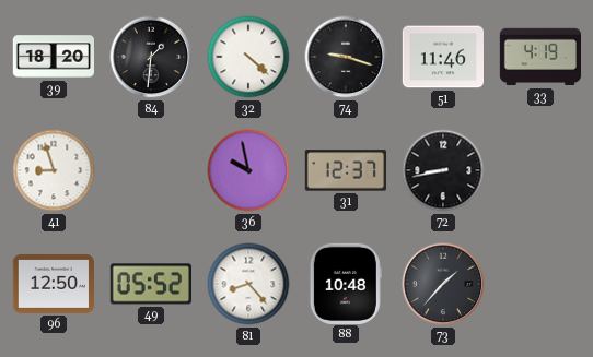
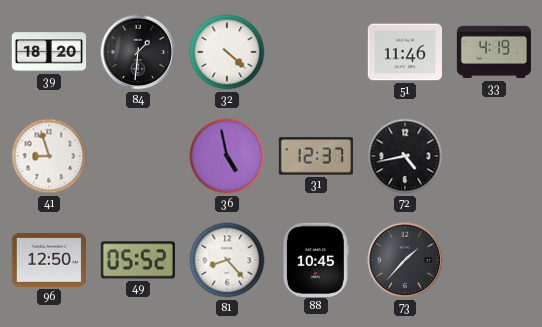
74: 9:18 -> none
36: 9:58 -> 4:58
72: 8:43 -> 4:43
88: 10:48 -> 10:45
